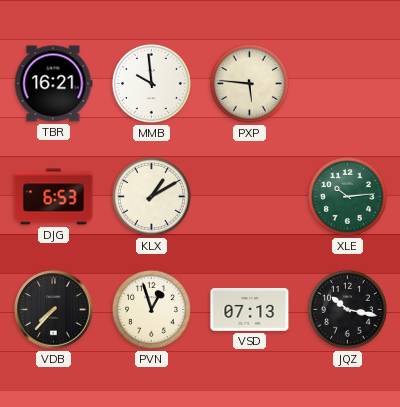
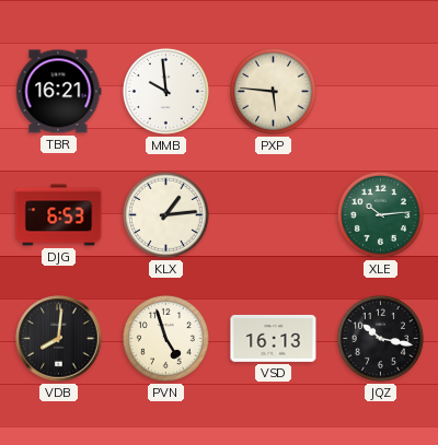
KLX: 1:10 -> 1:14
VDB: 7:37 -> 8:01
PVN: 12:57 -> 4:57
VSD: 07:13 -> 16:13
